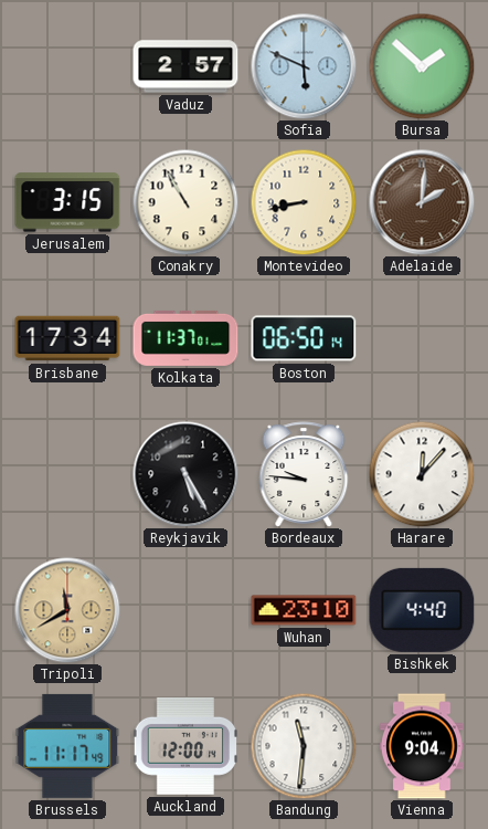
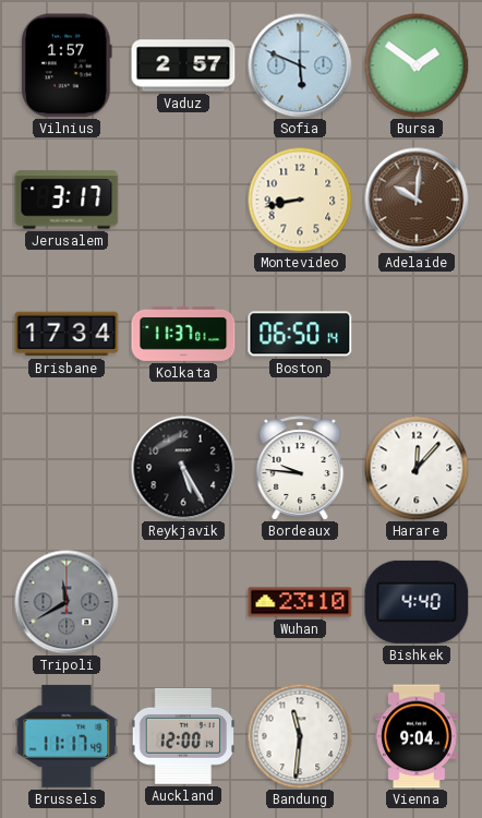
Vilnius: none -> 1:57
Bursa: 1:52 -> 1:51
Jerusalem: 3:15 -> 3:17
Conakry: 10:55 -> none
Adelaide: 2:01 -> 10:01
Tripoli dial: champagne -> grey
